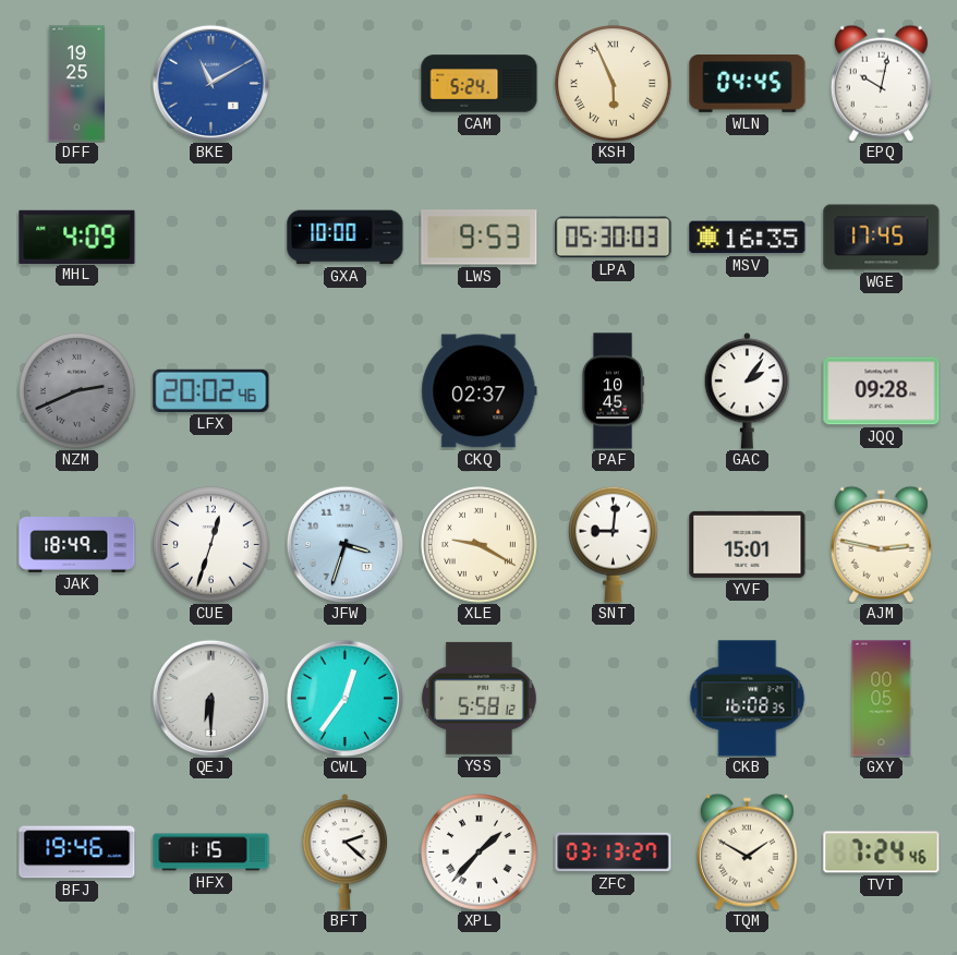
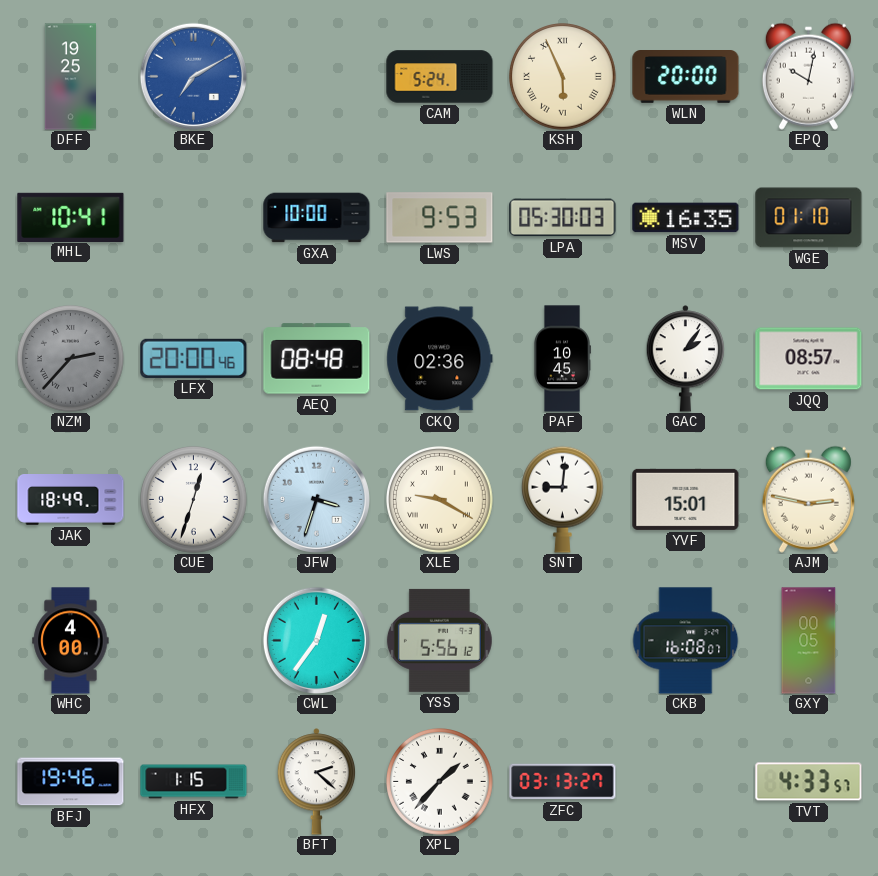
BKE: 11:10 -> 7:10
WLN: 04:45 -> 20:00
MHL: 4:09 -> 10:41
WGE: 17:45 -> 01:10
NZM: 2:41 -> 2:37
LFX: 20:02 -> 20:00
AEQ: none -> 08:48
CKQ: 02:37 -> 02:36
JQQ: 09:28 -> 08:57
WHC: none -> 4:00
QEJ: 6:30 -> none
YSS: 5:58 -> 5:56
CKB: 16:08:35 -> 16:08:07
TQM: 1:50 -> none
TVT: 7:24 -> 4:33
